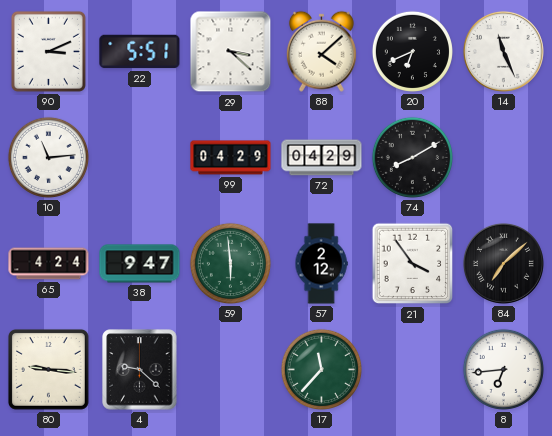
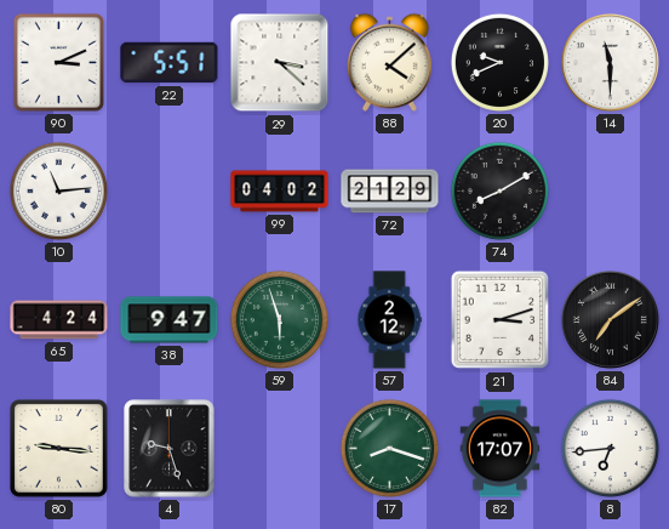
20: 6:41 -> 9:41
14: 11:26 -> 11:30
99: 04:29 -> 04:02
72: 04:29 -> 21:29
59: 5:59 -> 5:57
21: 3:54 -> 3:12
84: 7:08 -> 7:09
4: 9:22 -> 9:27
17: 11:37 -> 8:18
82: none -> 17:07
